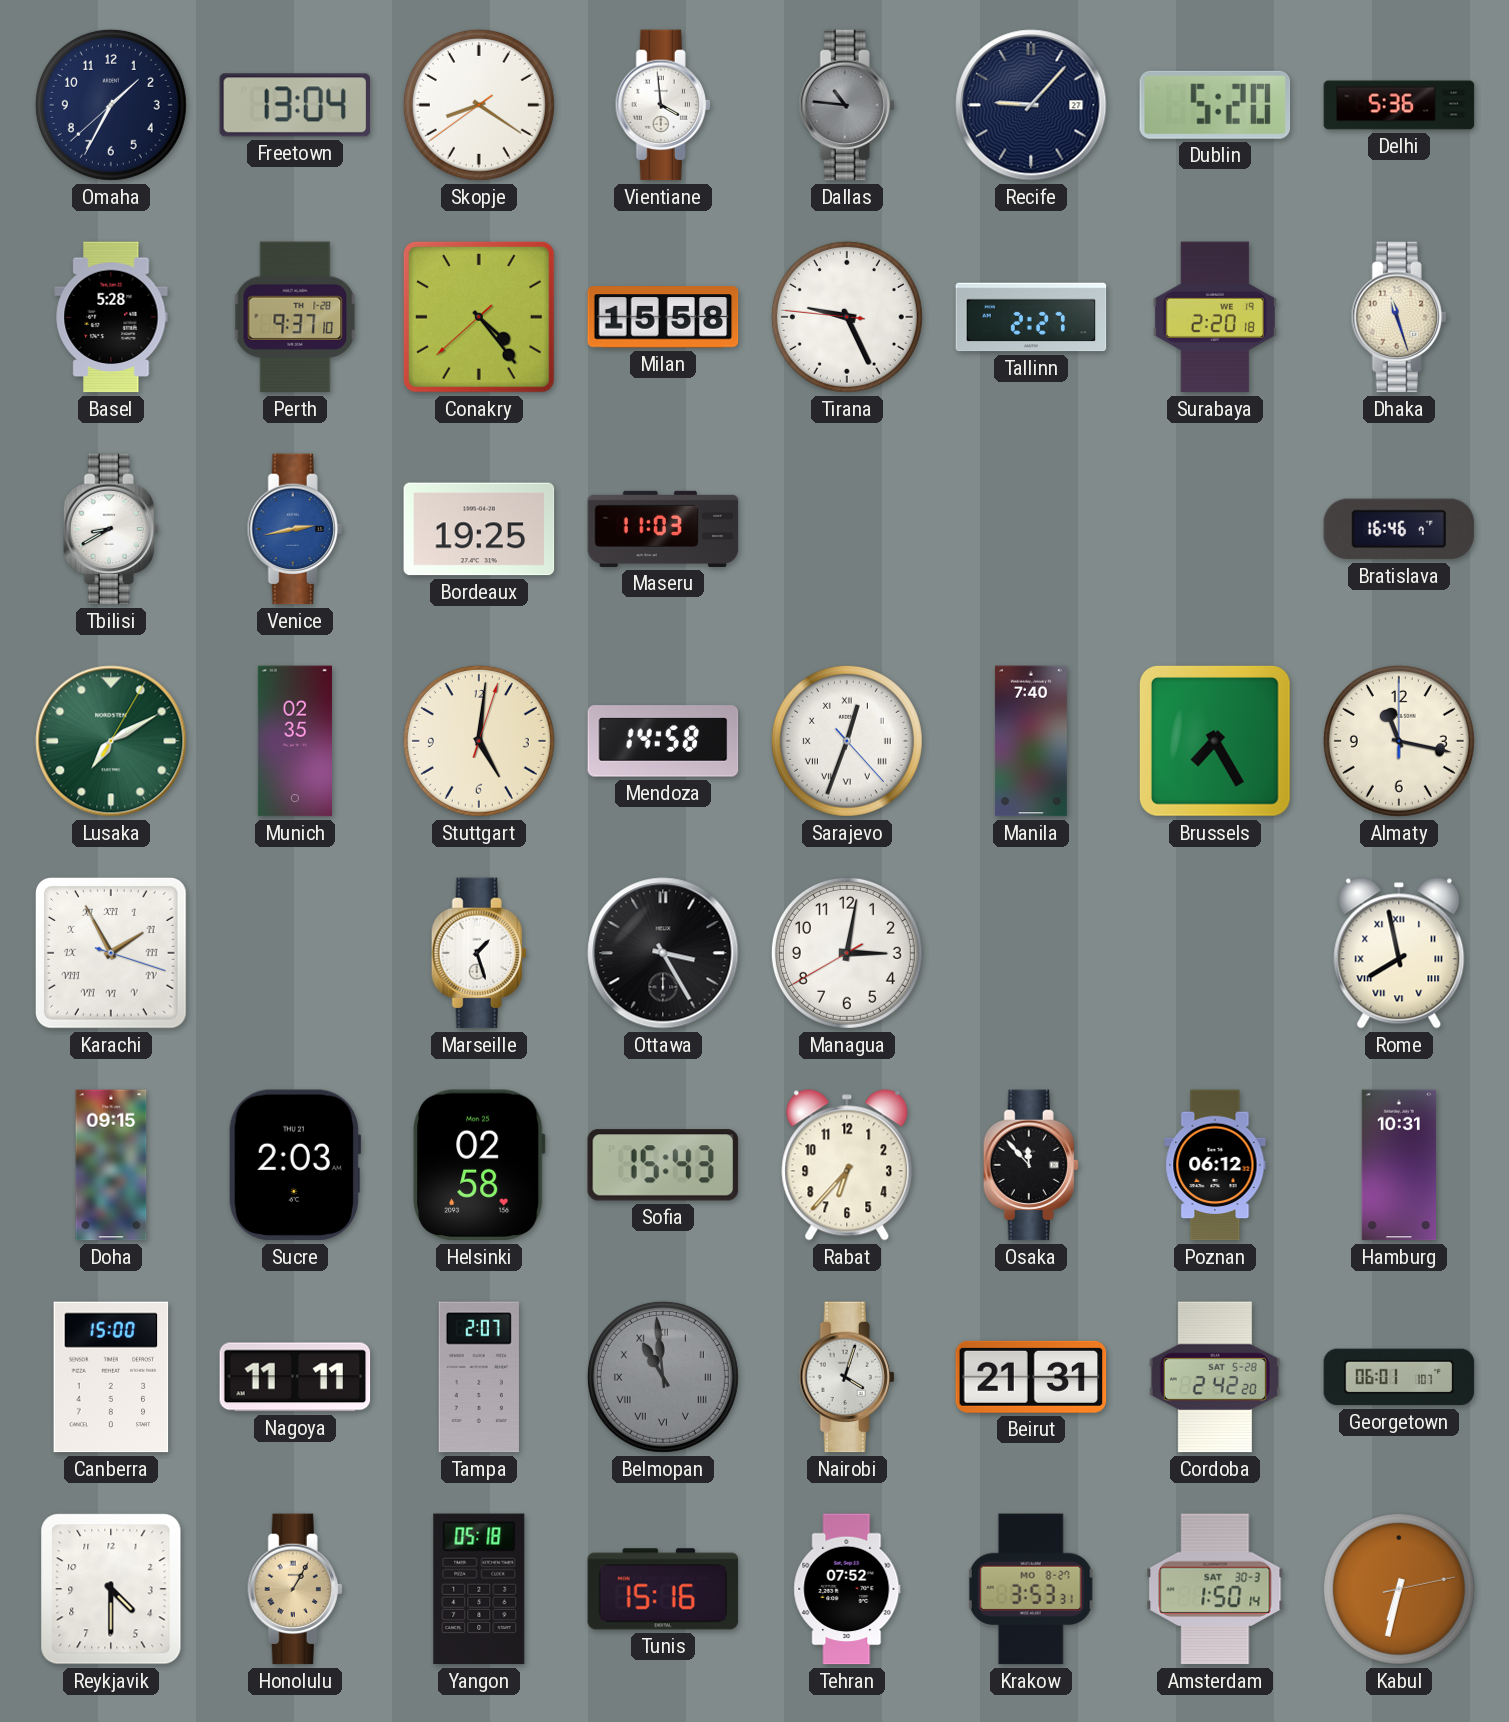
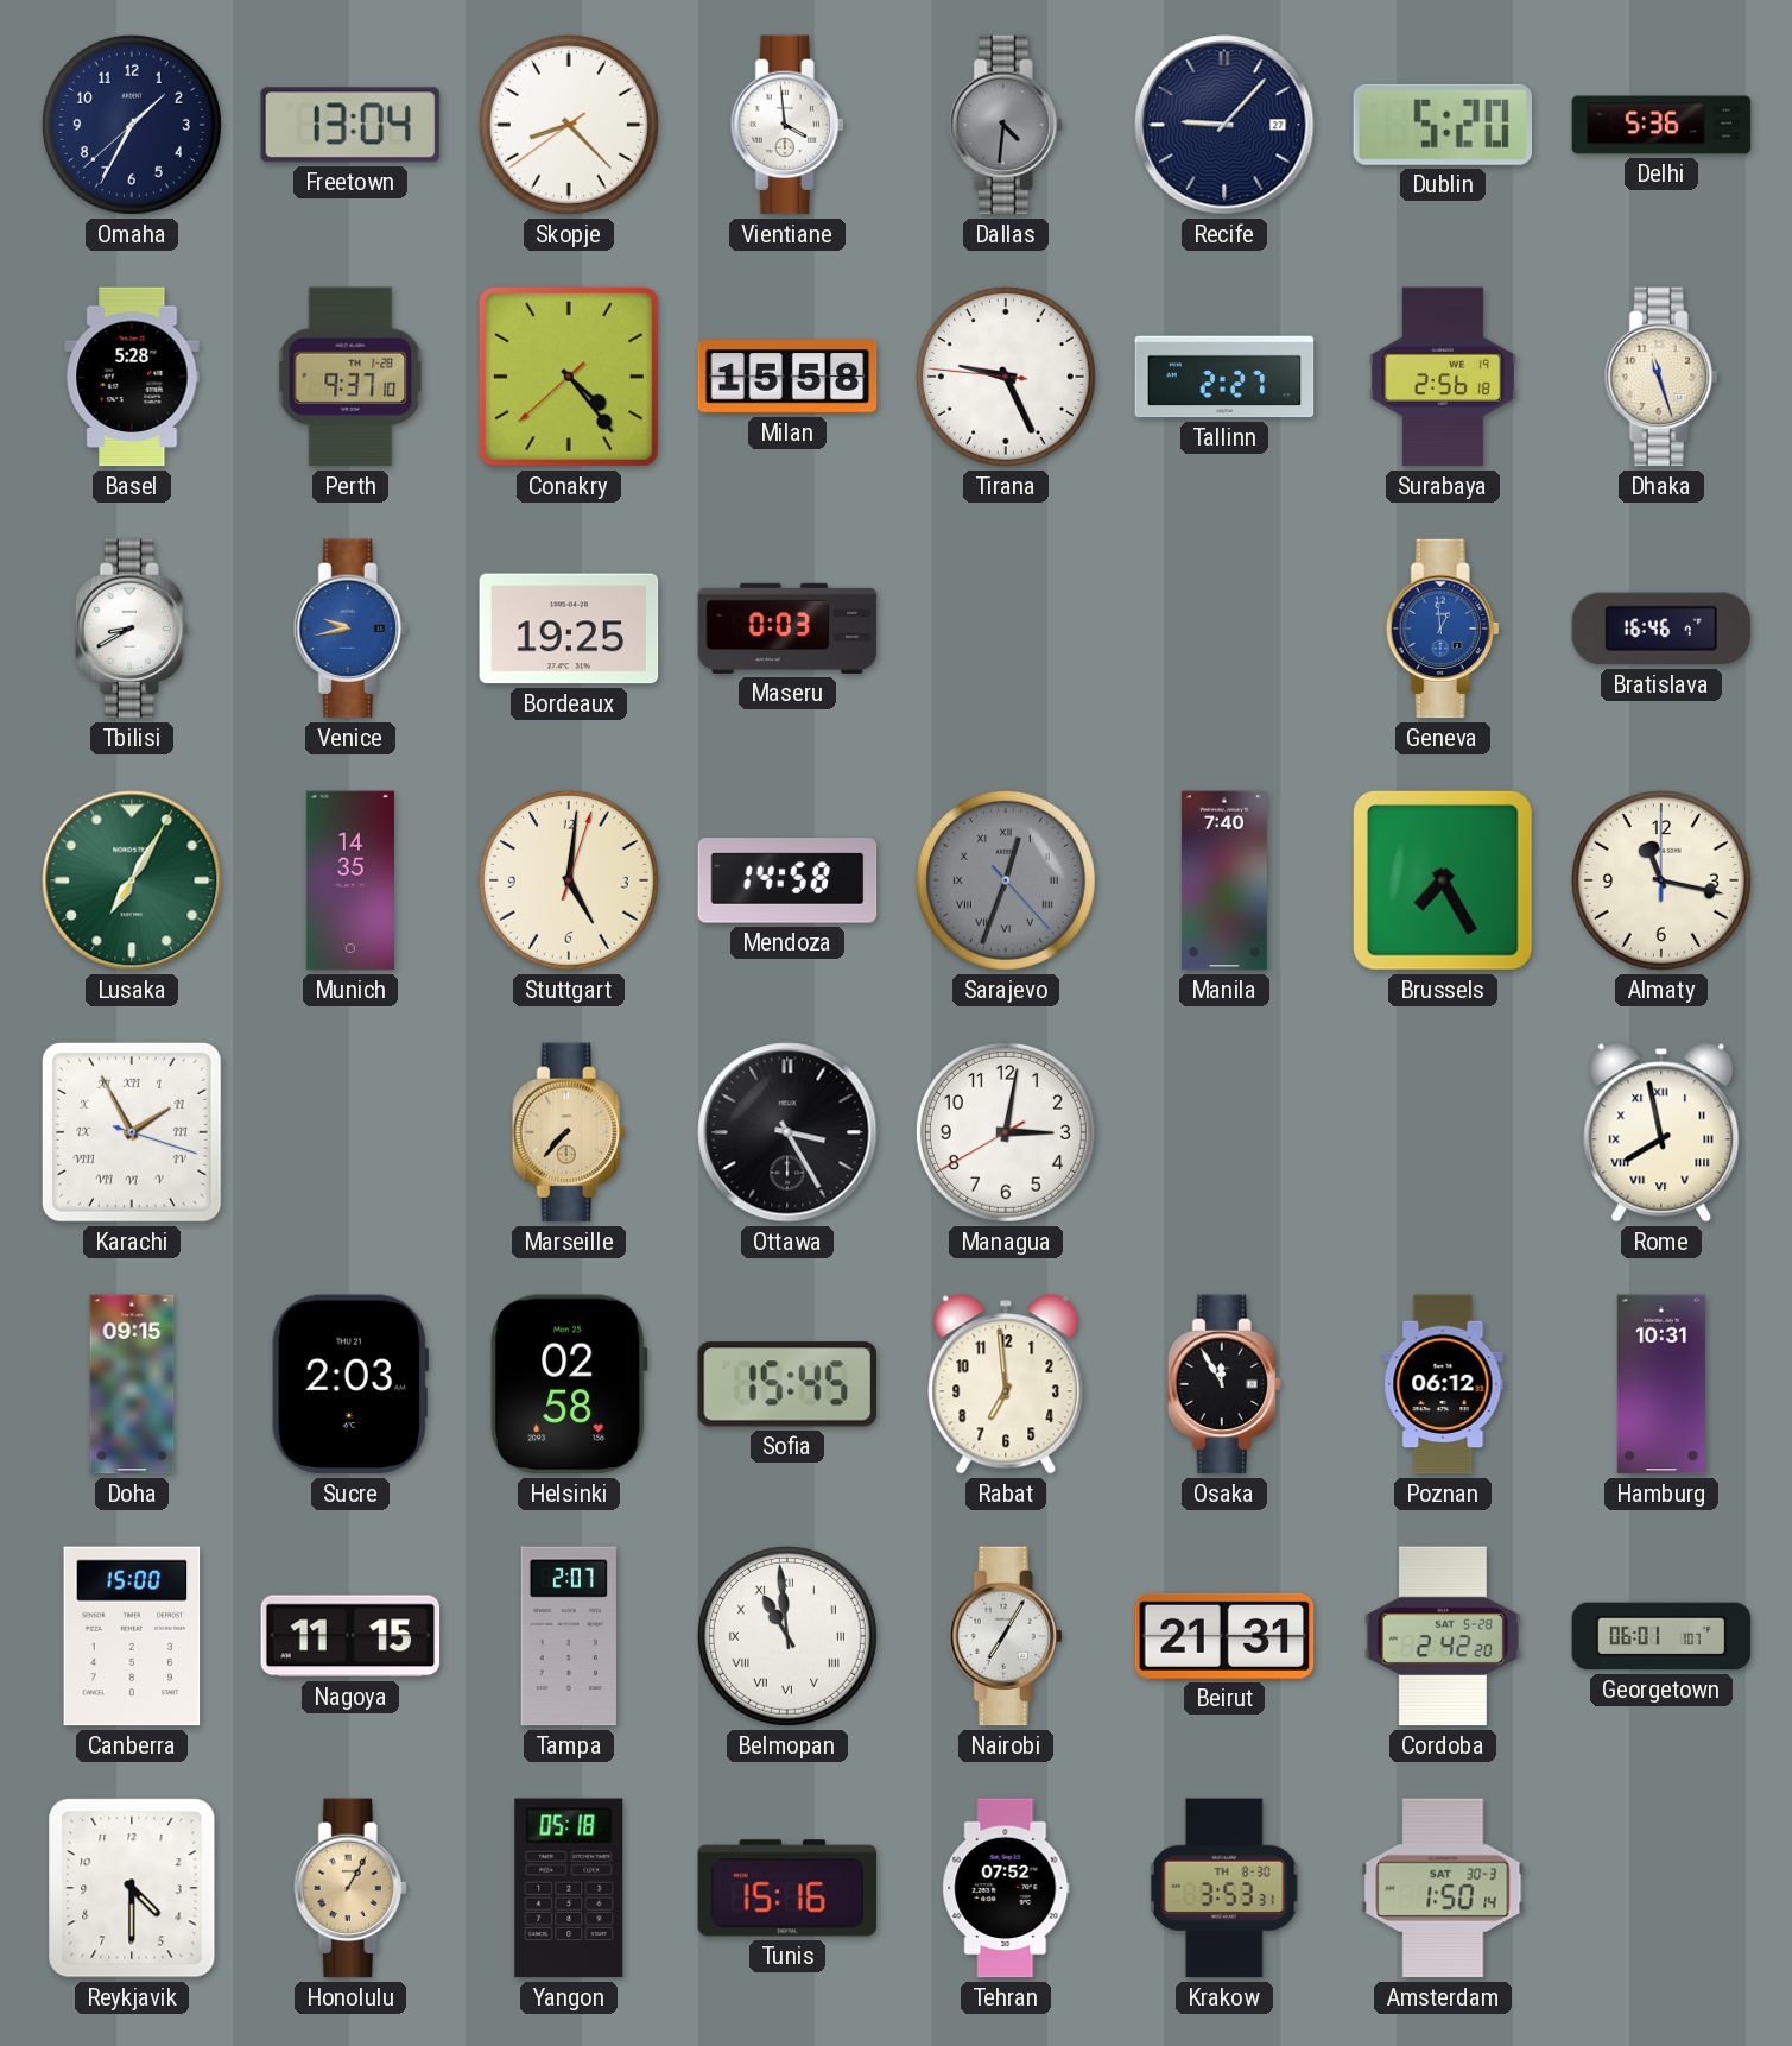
Skopje: 8:20 -> 8:22
Dallas: 10:46 -> 4:31
Surabaya: 2:20 -> 2:56
Venice: 2:43 -> 9:43
Maseru: 11:03 -> 0:03
Geneva: none -> 12:59
Lusaka: 7:10 -> 7:05
Munich: 02:35 -> 14:35
Sarajevo dial: white -> grey
Marseille: 1:27 -> 7:37
Marseille dial: white -> champagne
Sofia: 15:43 -> 15:45
Rabat: 6:37 -> 6:59
Osaka: 11:53 -> 11:55
Nagoya: 11:11 -> 11:15
Belmopan dial: grey -> white
Nairobi: 4:03 -> 7:05
Krakow date: MO 8-27 -> TH 8-30
Kabul: 6:32 -> none
